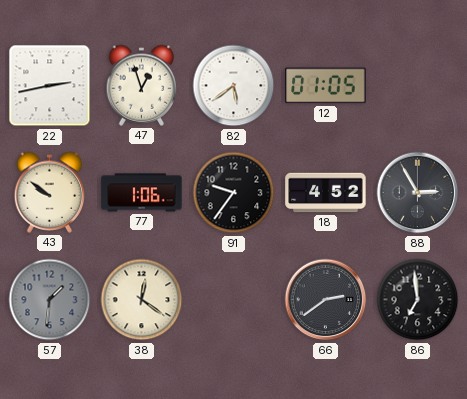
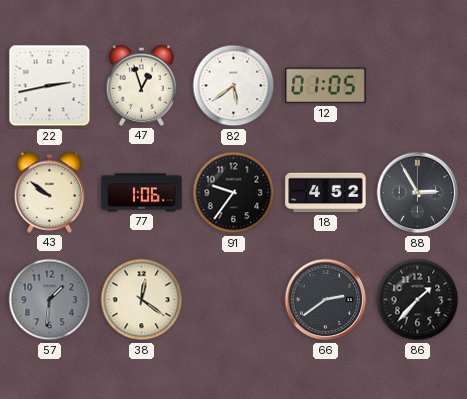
86: 6:59 -> 1:37
